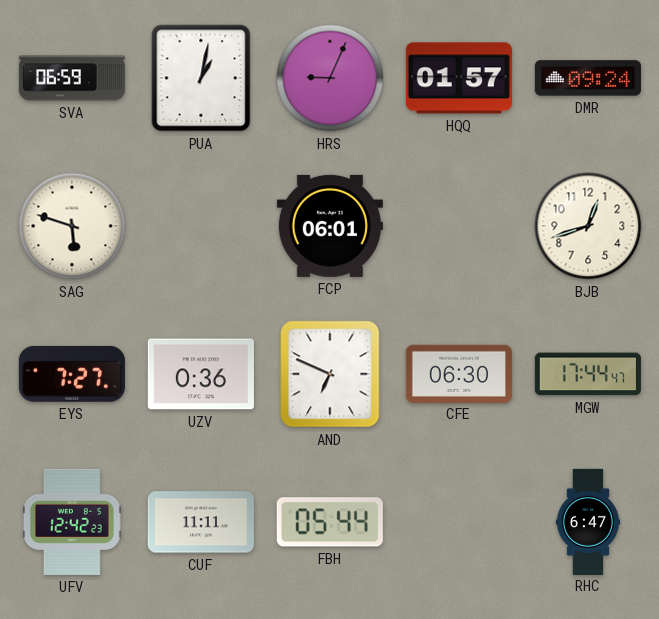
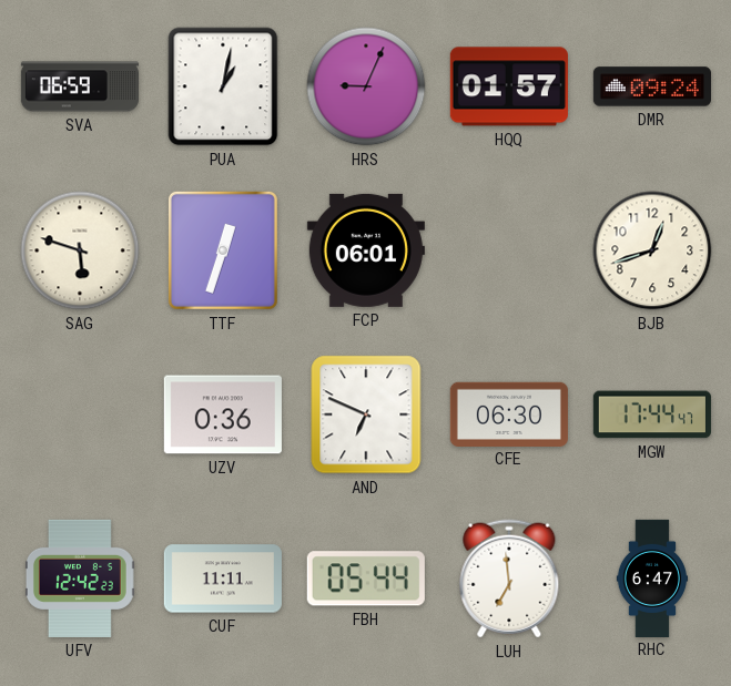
TTF: none -> 12:33
EYS: 7:27 -> none
LUH: none -> 6:59
